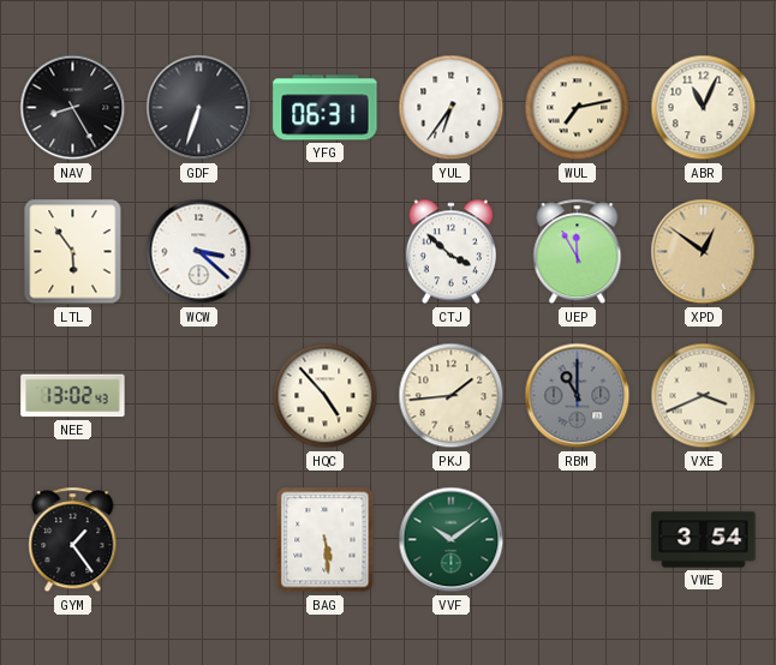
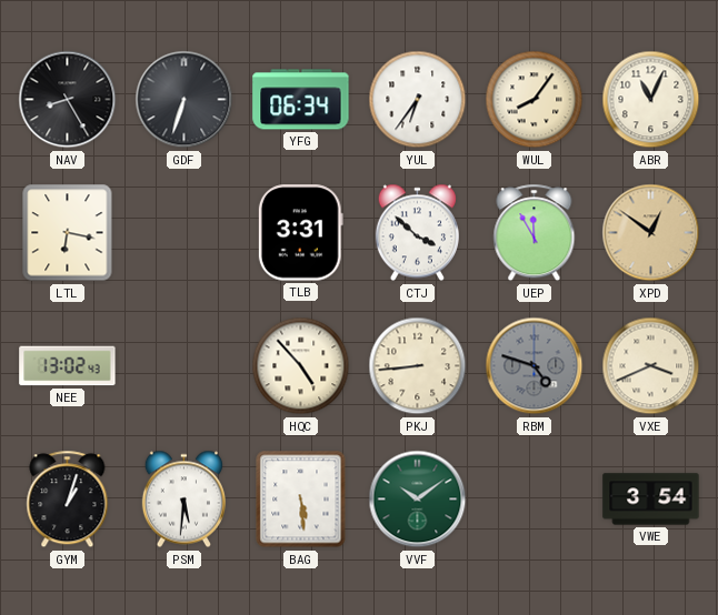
YFG: 06:31 -> 06:34
WUL: 7:13 -> 8:06
LTL: 5:54 -> 6:17
WCW: 3:22 -> none
TLB: none -> 3:31
PKJ: 1:44 -> 8:44
RBM: 11:00 -> 4:48
GYM: 1:24 -> 1:03
PSM: none -> 5:31
